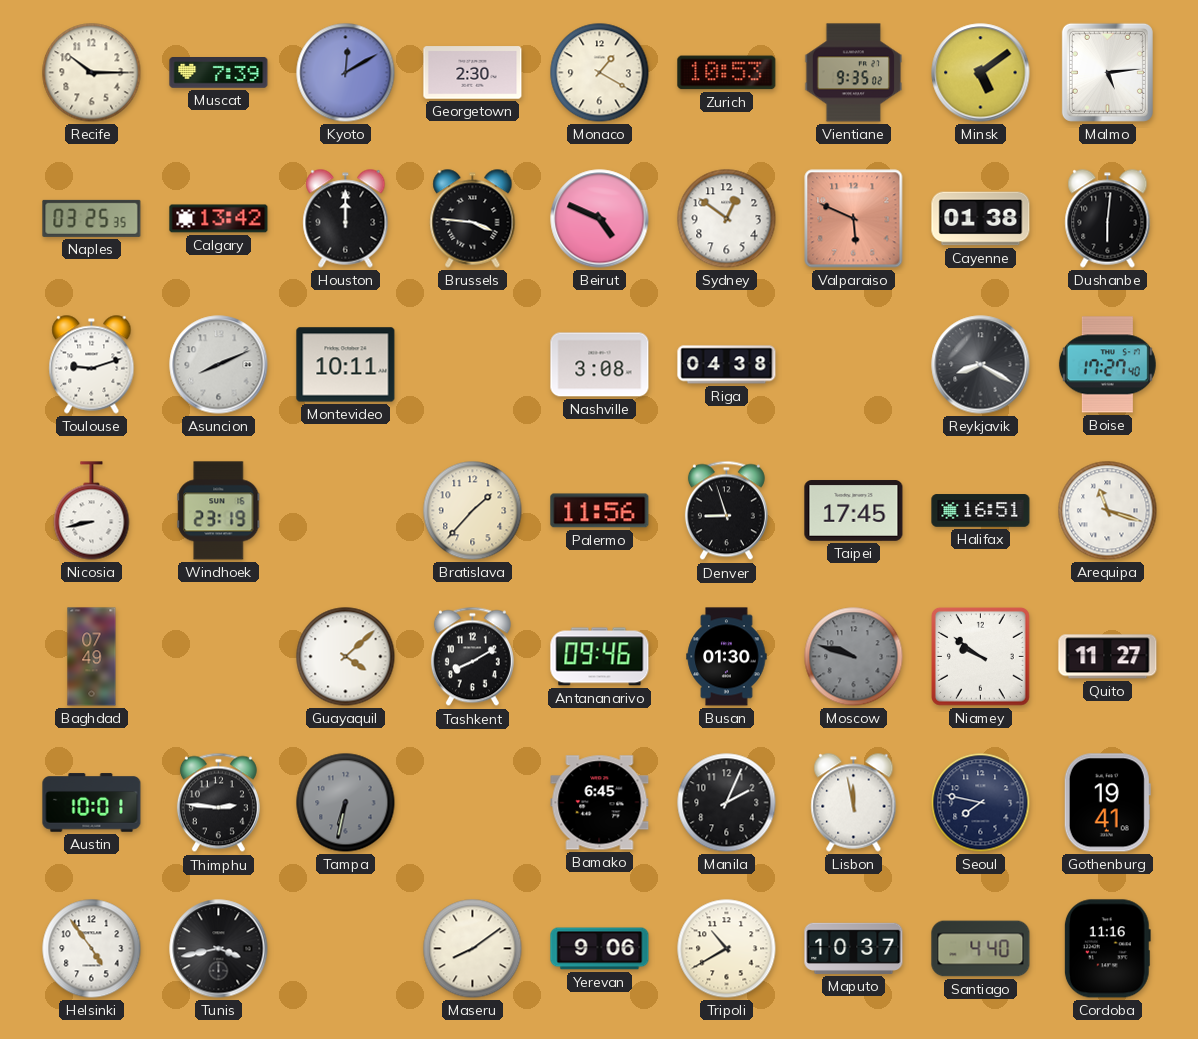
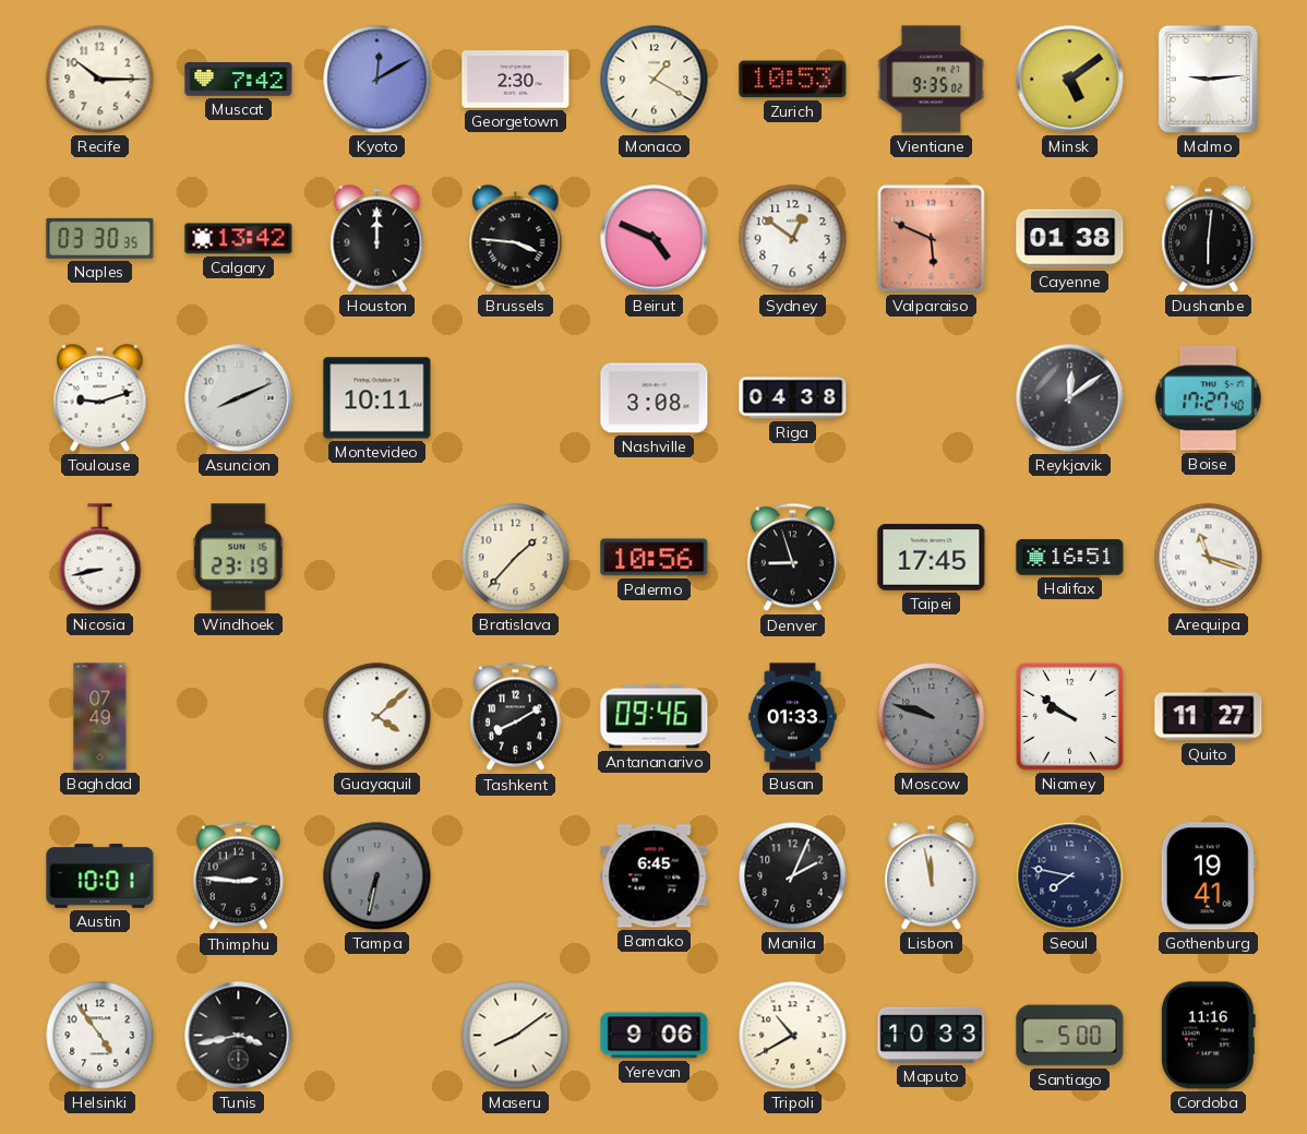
Muscat: 7:39 -> 7:42
Malmo: 5:14 -> 9:14
Naples: 03:25 -> 03:30
Reykjavik: 8:20 -> 12:09
Palermo: 11:56 -> 10:56
Busan: 01:30 -> 01:33
Maputo: 10:37 -> 10:33
Santiago: 4:40 -> 5:00
